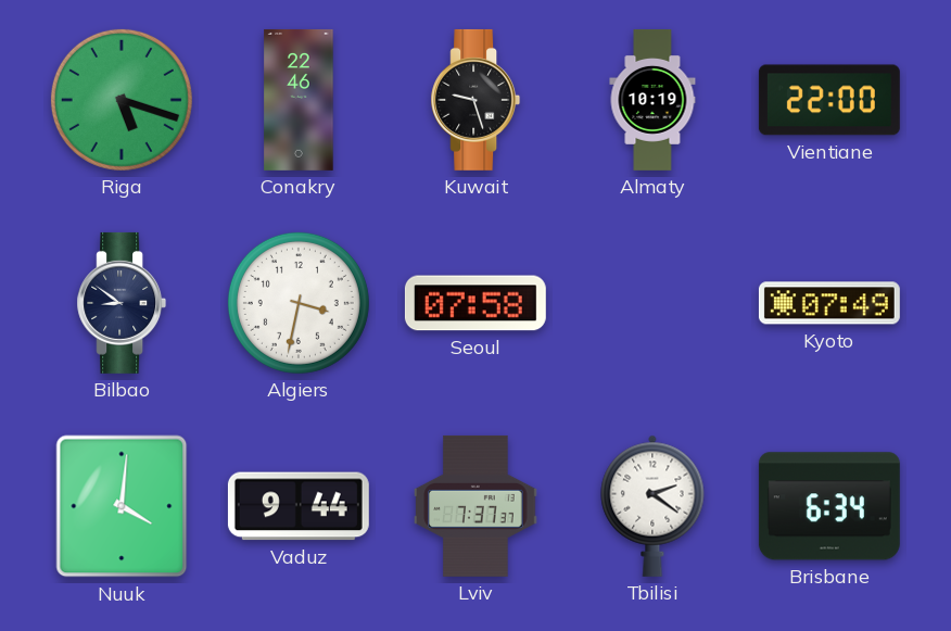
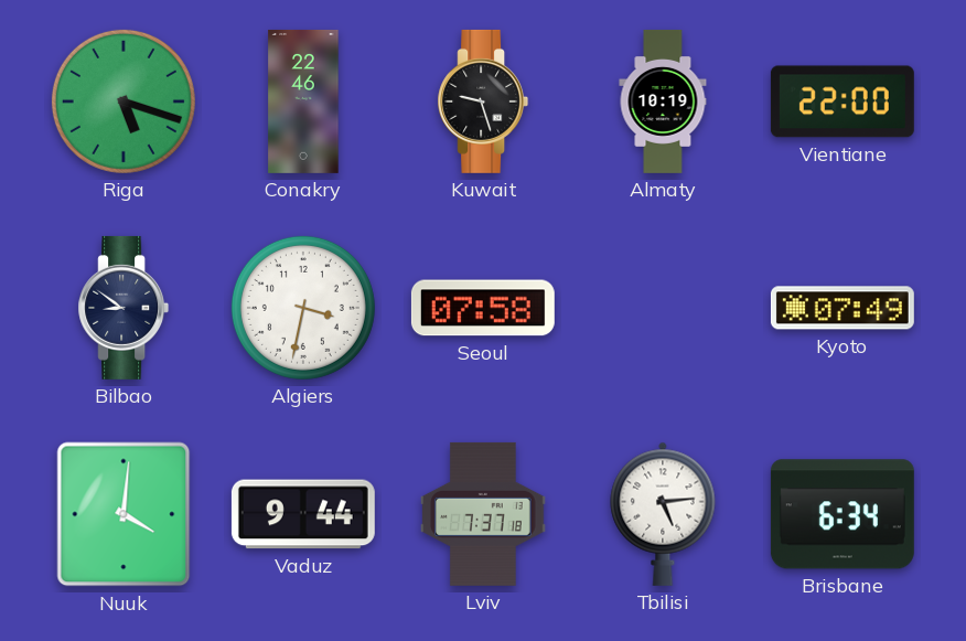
Lviv: 7:37:37 -> 7:37:18
Tbilisi: 2:21 -> 5:14
